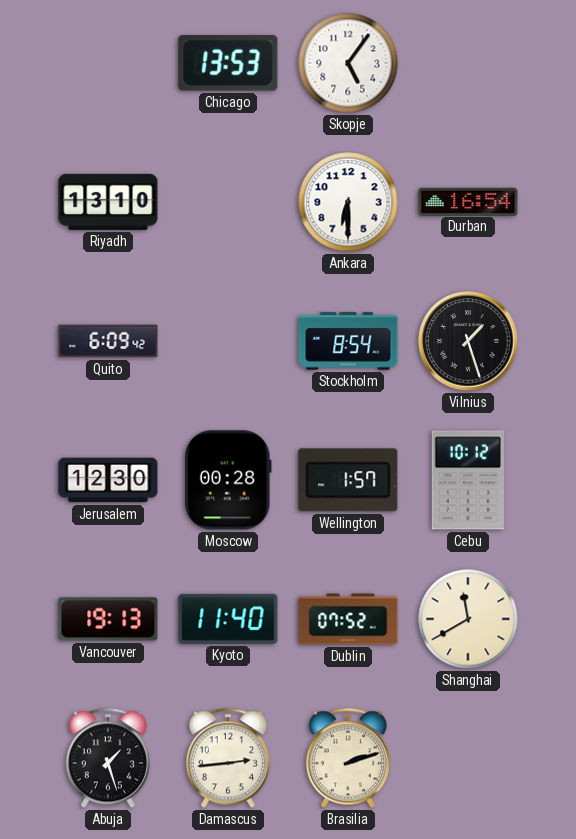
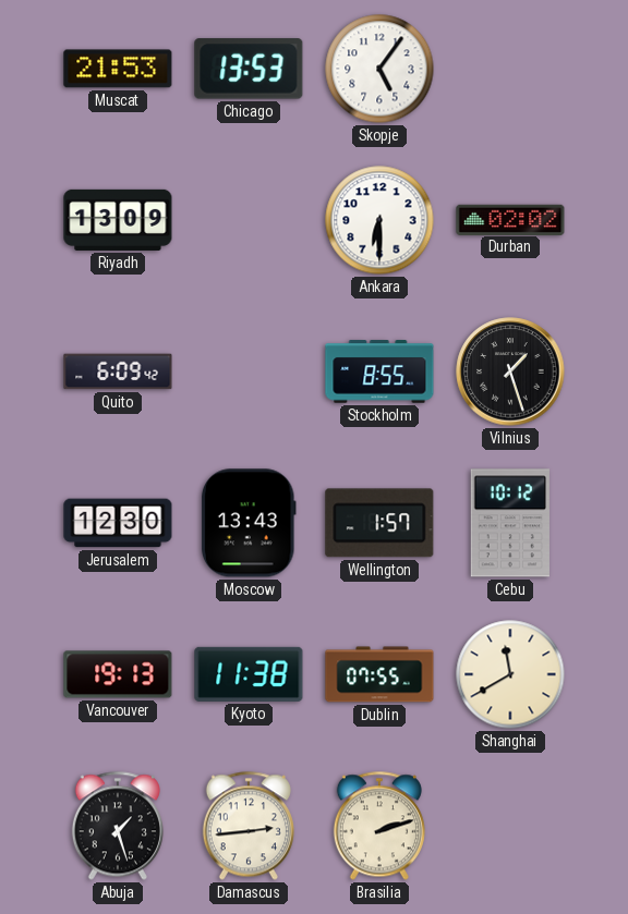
Muscat: none -> 21:53
Riyadh: 13:10 -> 13:09
Durban: 16:54 -> 02:02
Stockholm: 8:54 -> 8:55
Moscow: 00:28 -> 13:43
Kyoto: 11:40 -> 11:38
Dublin: 07:52 -> 07:55
